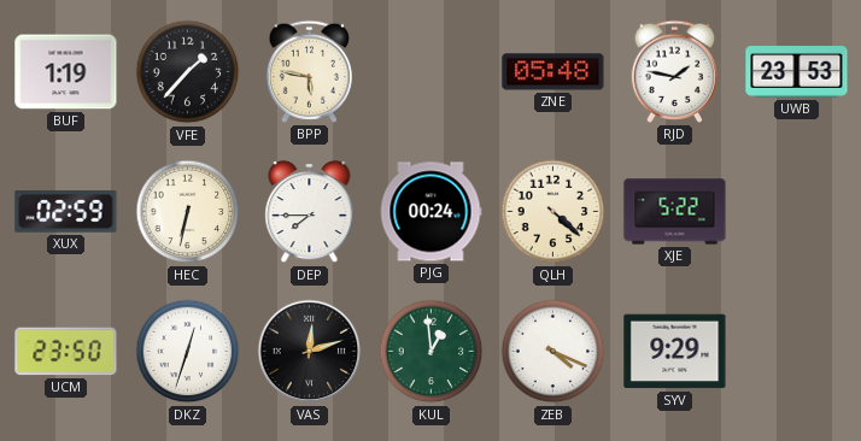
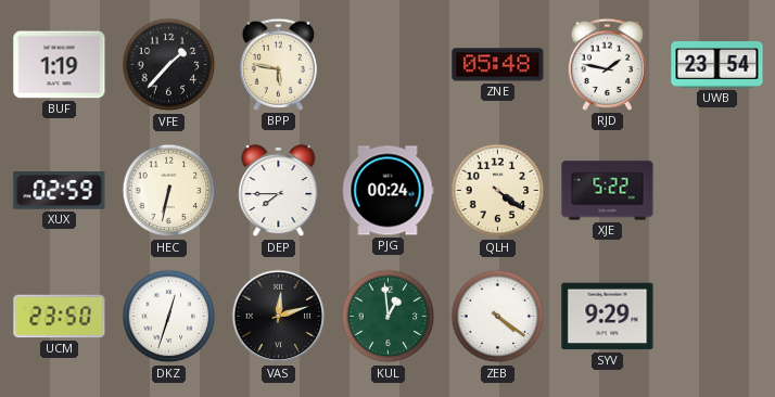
UWB: 23:53 -> 23:54
QLH: 4:22 -> 4:21
ZEB: 4:19 -> 4:21
